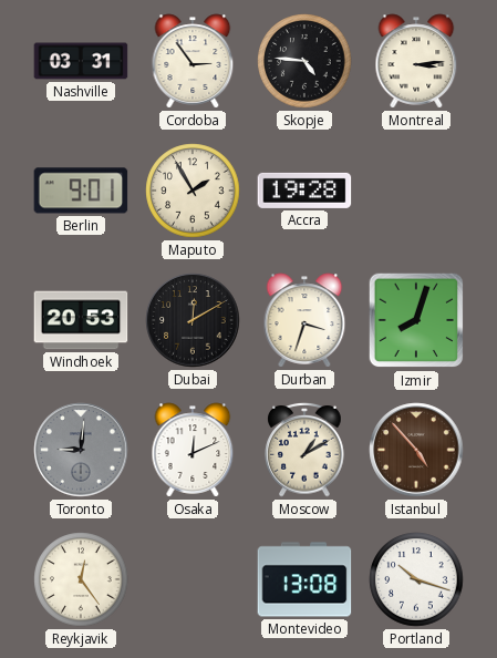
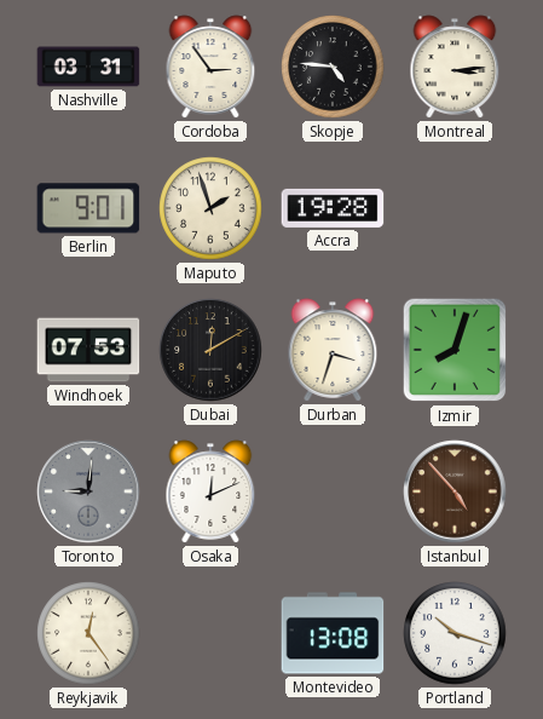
Maputo: 1:55 -> 1:57
Windhoek: 20:53 -> 07:53
Moscow: 1:10 -> none
